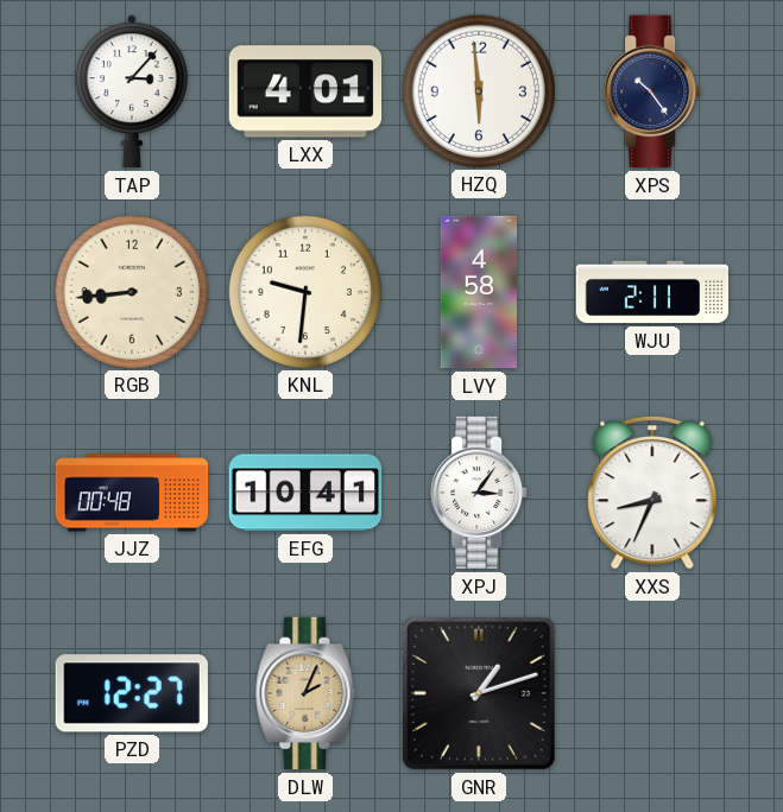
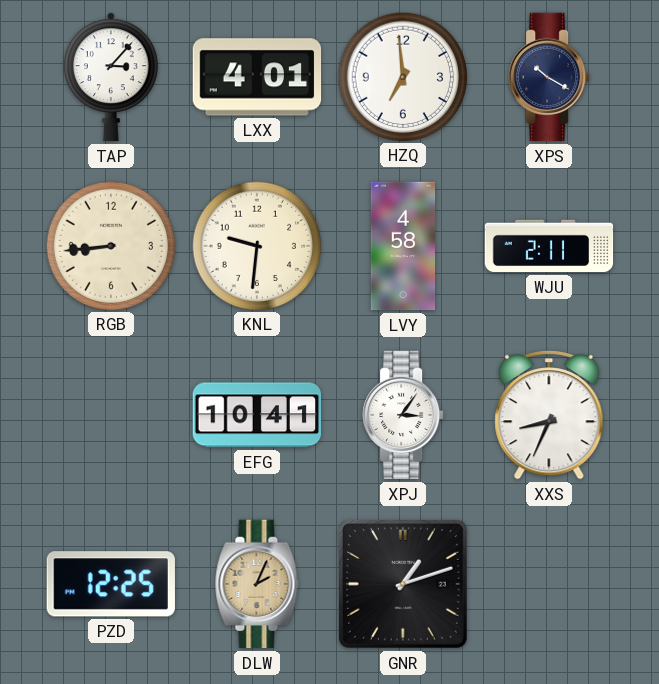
HZQ: 5:59 -> 6:59
XPS: 10:24 -> 10:20
JJZ: 00:48 -> none
PZD: 12:27 -> 12:25
